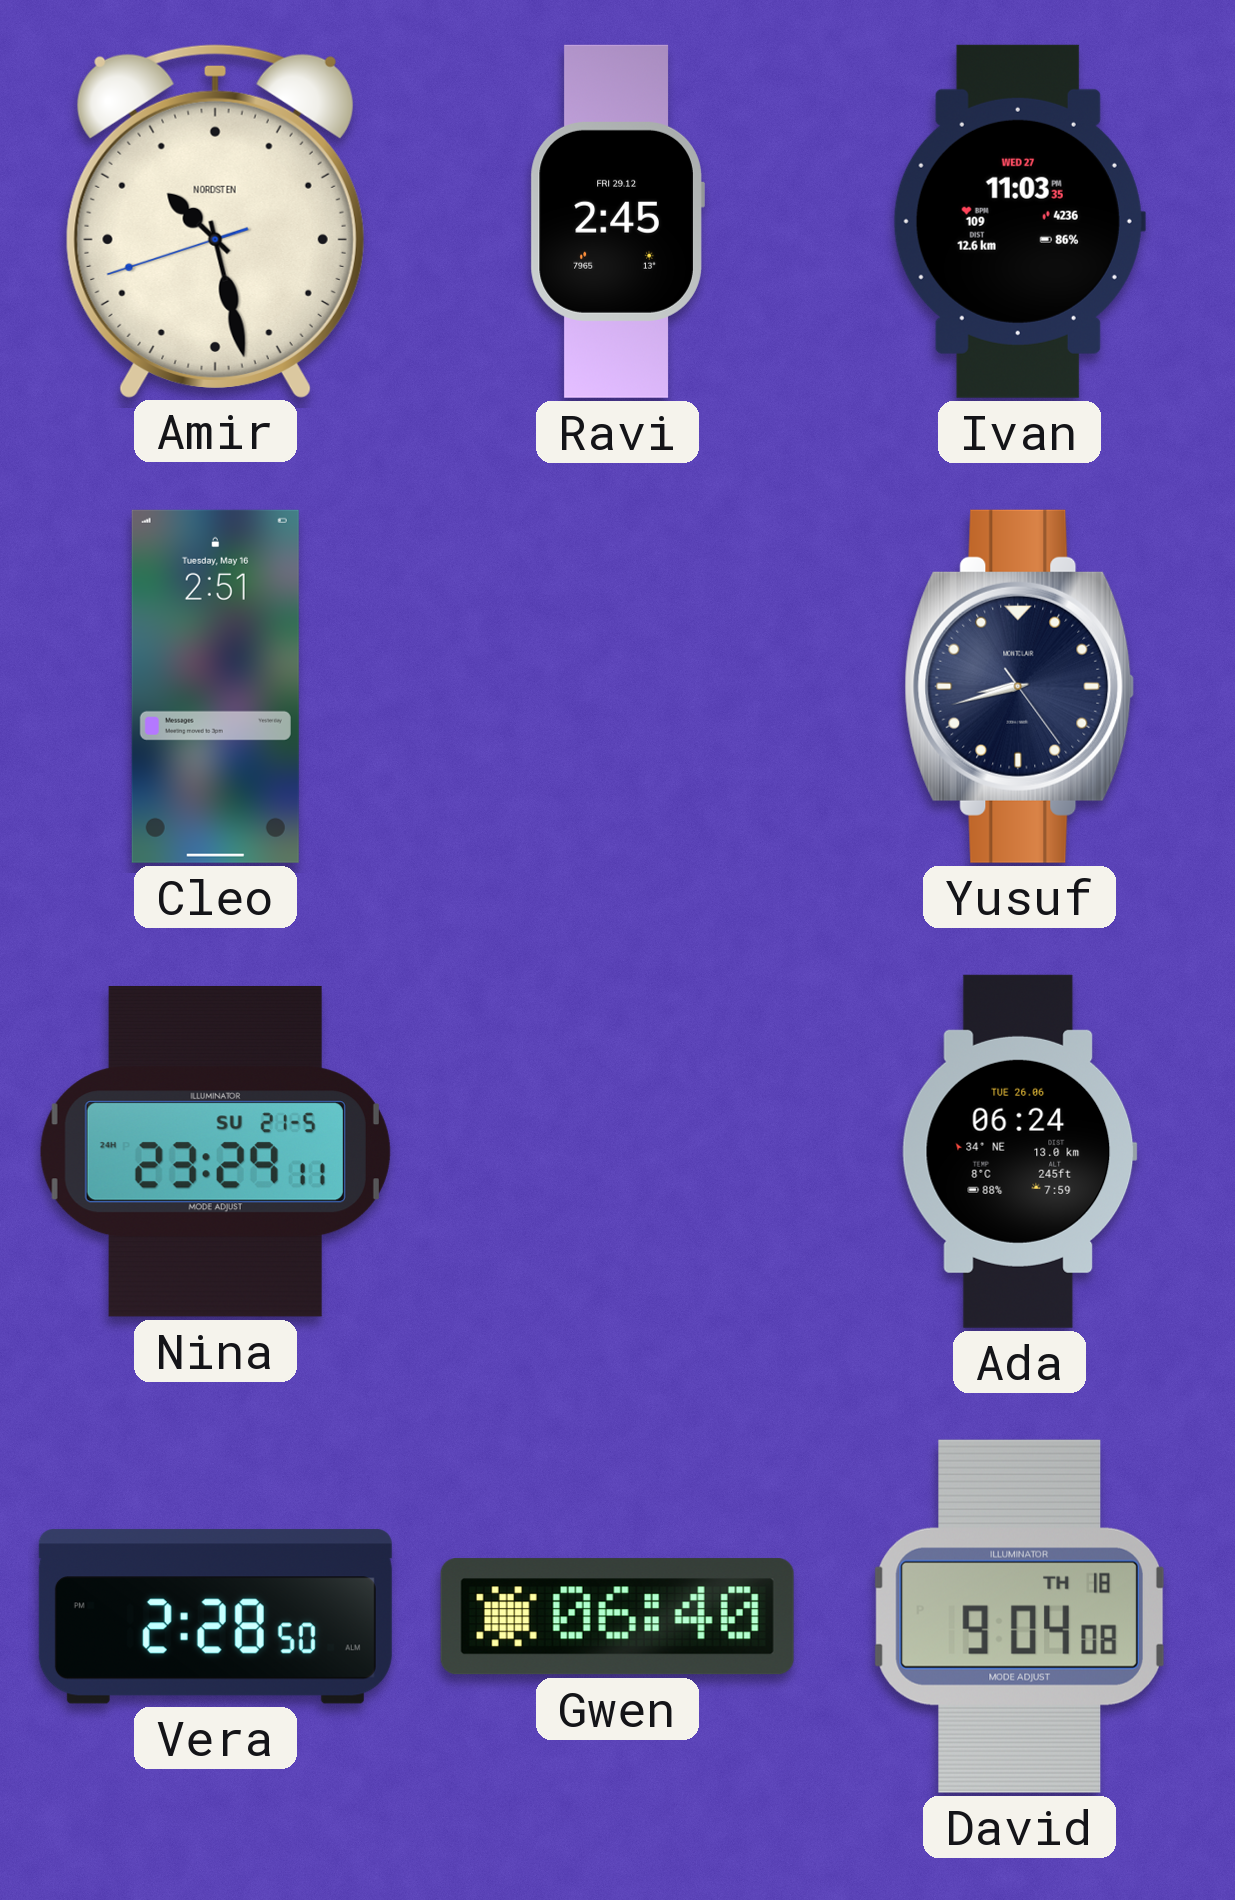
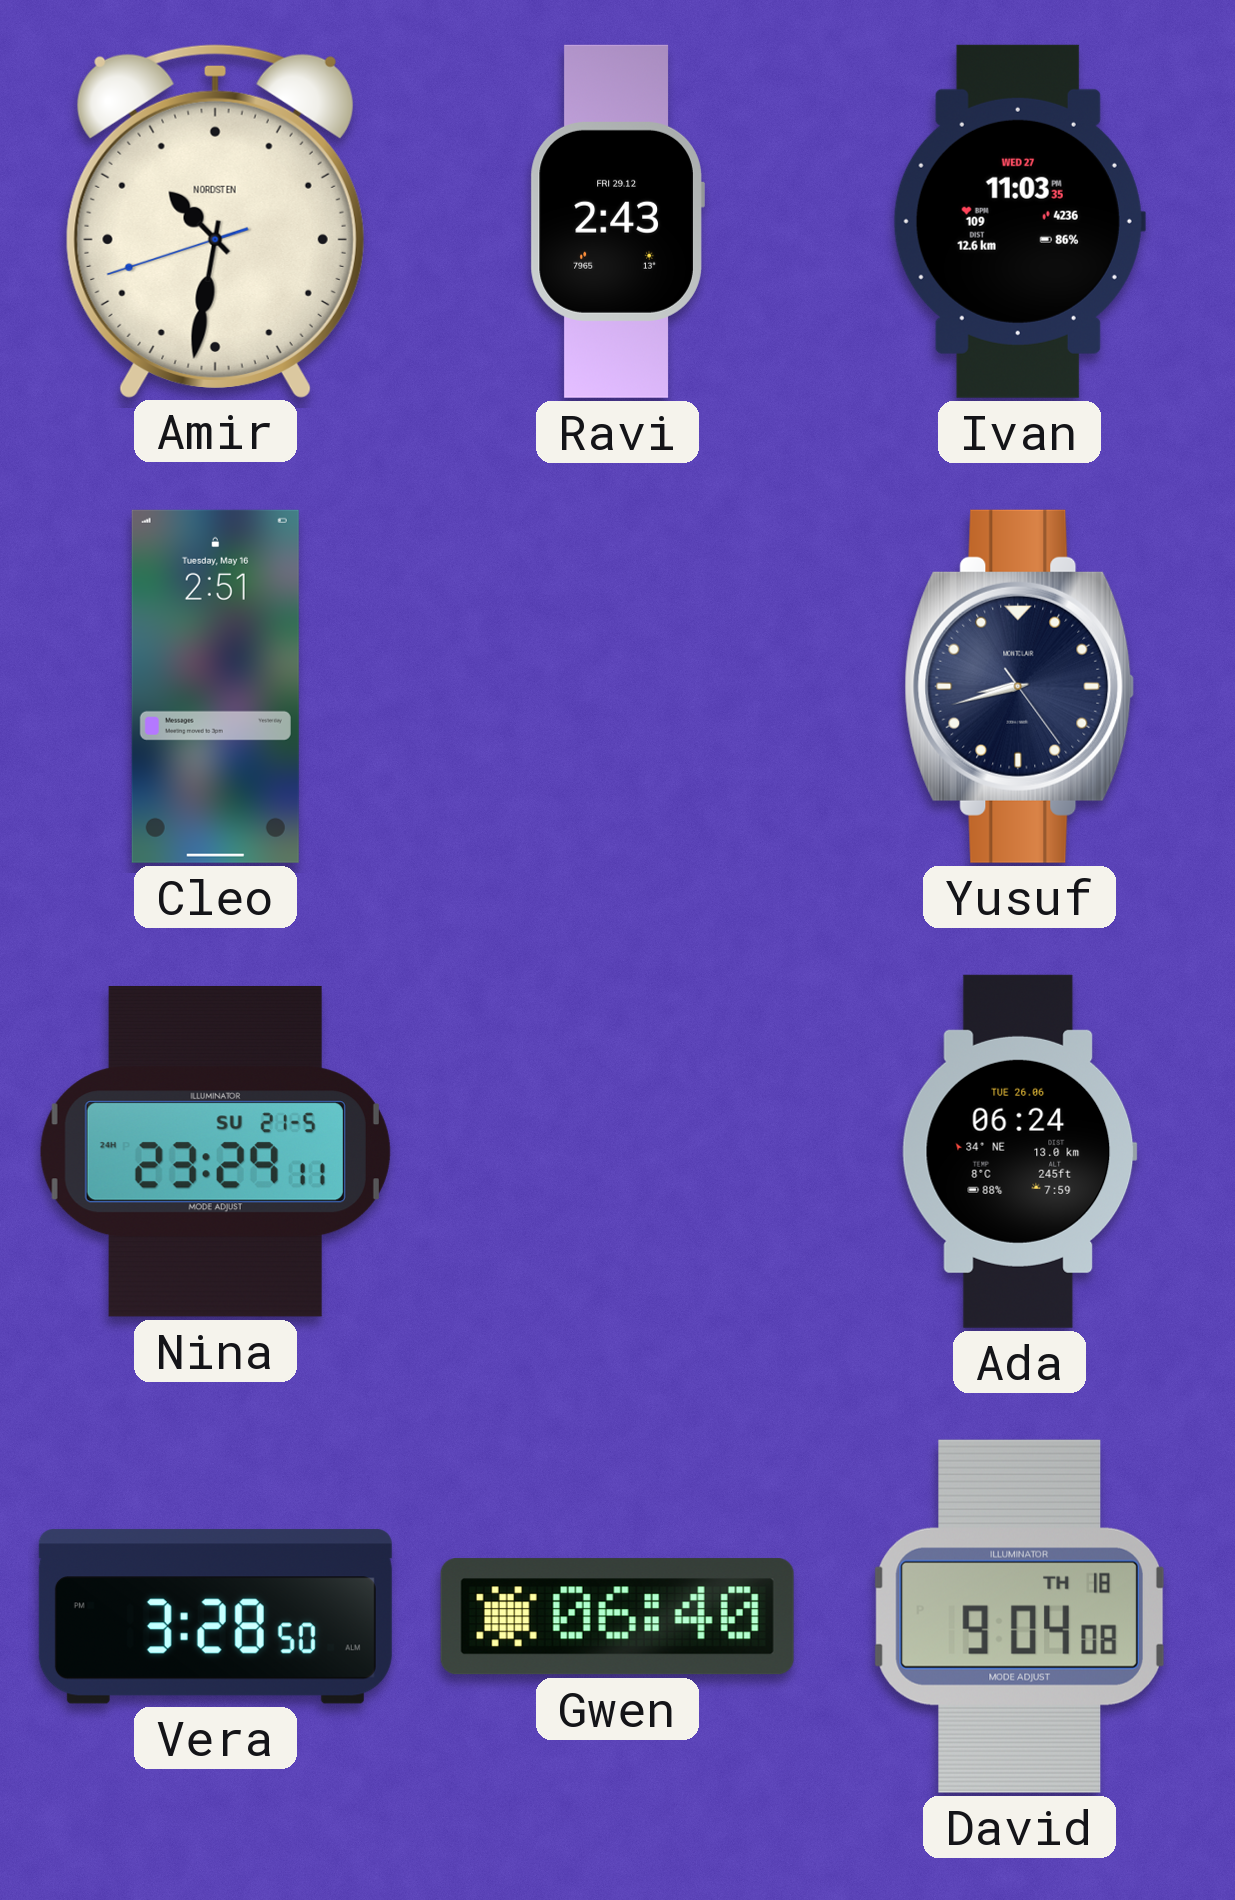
Amir: 10:27 -> 10:31
Ravi: 2:45 -> 2:43
Vera: 2:28 -> 3:28
